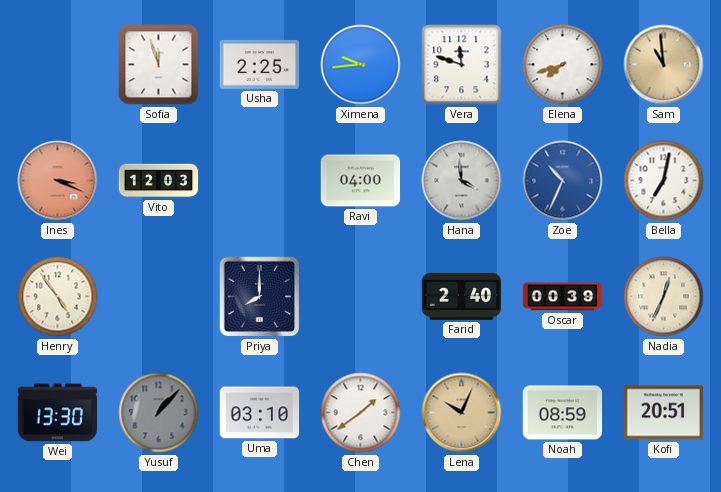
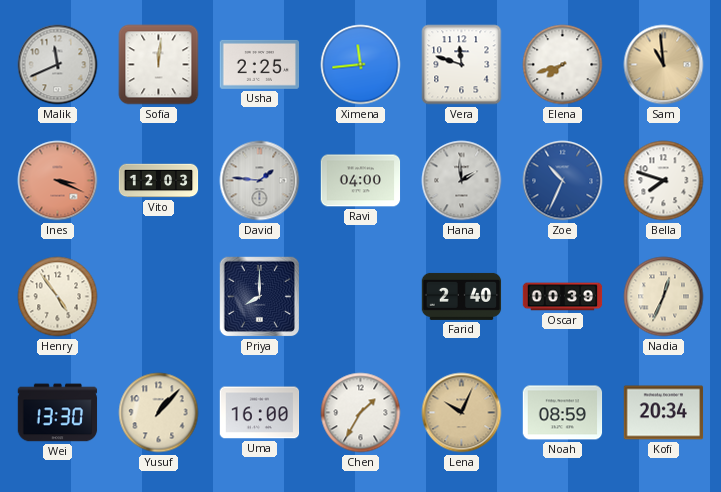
Malik: none -> 11:41
Sofia: 11:57 -> 12:01
Ximena: 9:44 -> 11:44
David: none -> 1:46
Hana: 3:59 -> 1:59
Bella: 7:02 -> 7:48
Yusuf dial: grey -> cream
Uma: 03:10 -> 16:00
Chen: 1:39 -> 1:35
Kofi: 20:51 -> 20:34
